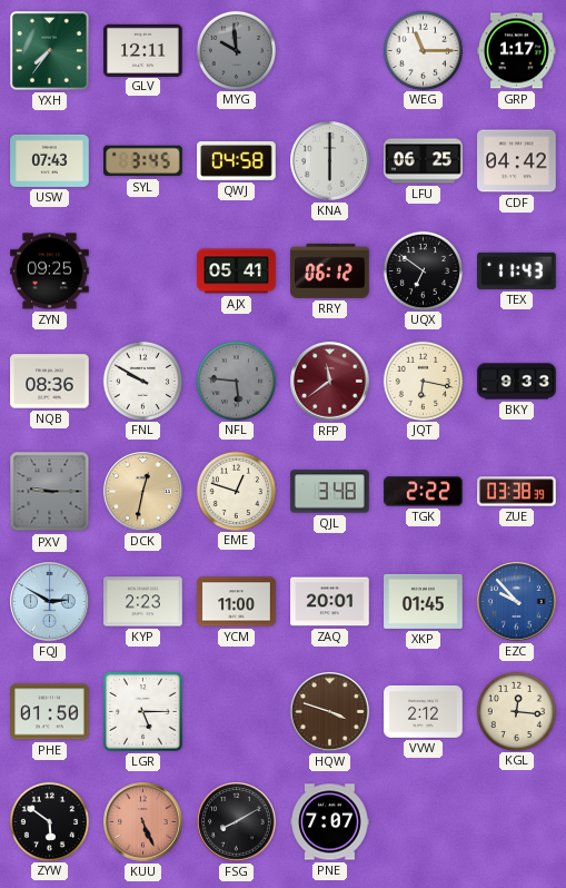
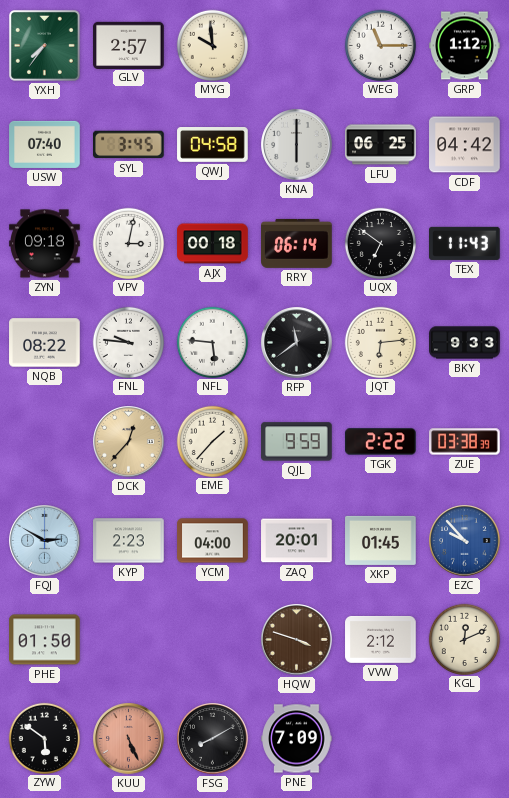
GLV: 12:11 -> 2:57
MYG dial: grey -> cream
GRP: 1:17 -> 1:12
USW: 07:43 -> 07:40
ZYN: 09:25 -> 09:18
VPV: none -> 3:02
AJX: 05:41 -> 00:18
RRY: 06:12 -> 06:14
NQB: 08:36 -> 08:22
FNL: 9:50 -> 9:46
NFL dial: grey -> white
RFP dial: burgundy -> black
JQT: 6:17 -> 6:14
PXV: 9:15 -> none
DCK: 12:32 -> 12:37
EME: 12:48 -> 1:37
QJL: 3:48 -> 9:59
YCM: 11:00 -> 04:00
LGR: 5:15 -> none
KGL: 12:16 -> 12:11
PNE: 7:07 -> 7:09
